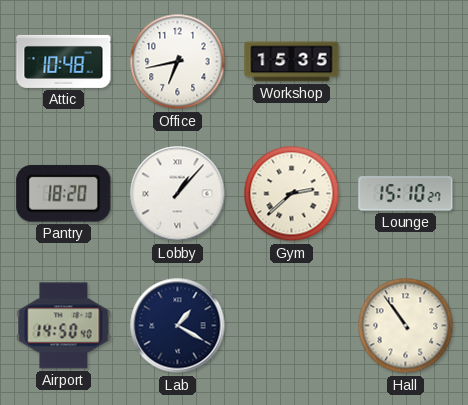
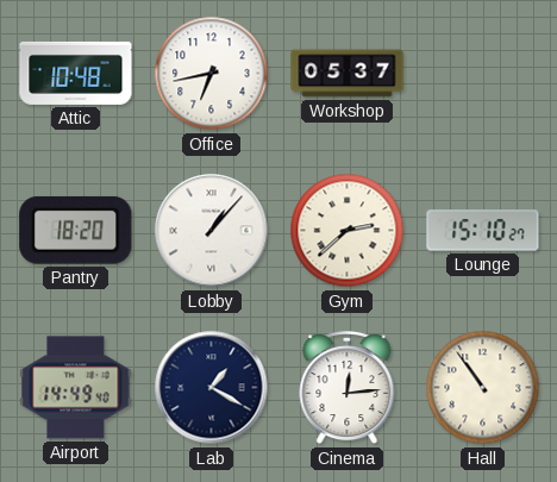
Workshop: 15:35 -> 05:37
Airport: 14:50 -> 14:49
Cinema: none -> 12:14
